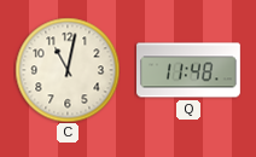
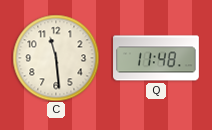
C: 11:02 -> 11:29
